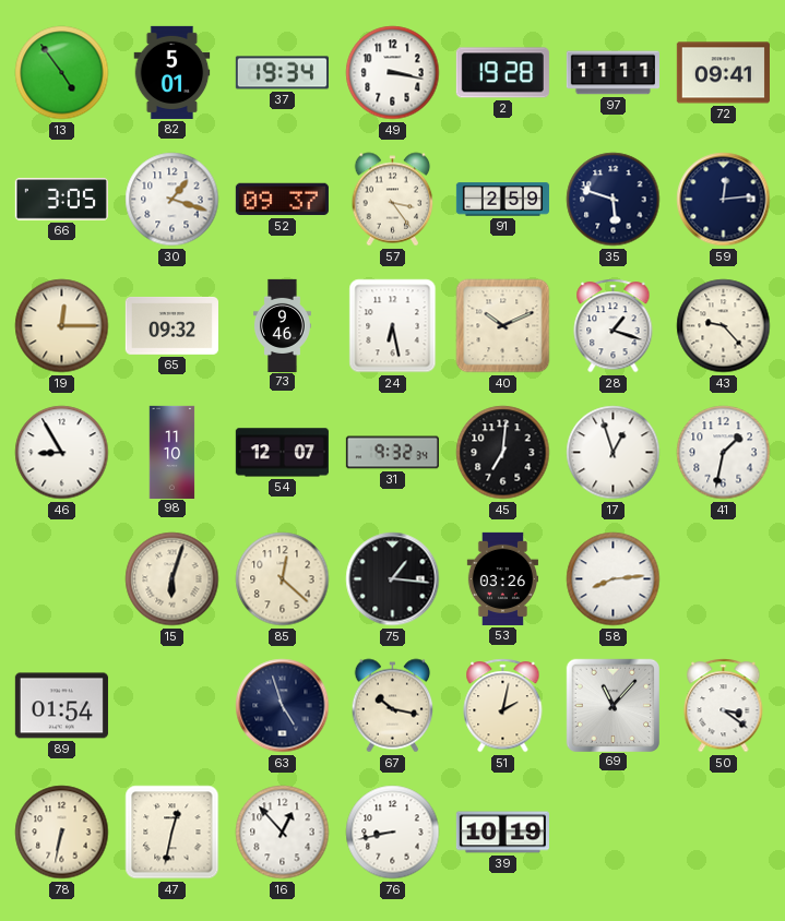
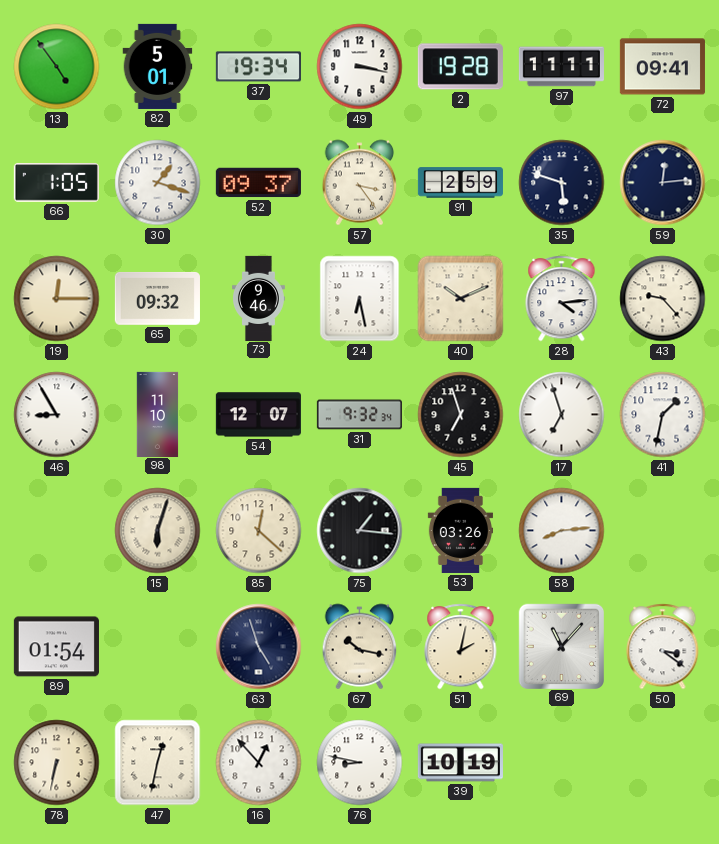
66: 3:05 -> 1:05
28: 1:18 -> 4:14
45: 7:01 -> 6:57
17: 12:57 -> 6:57
76: 8:43 -> 8:47
